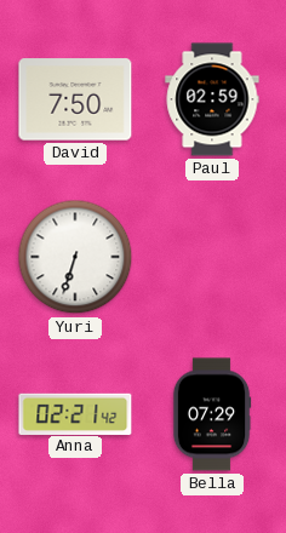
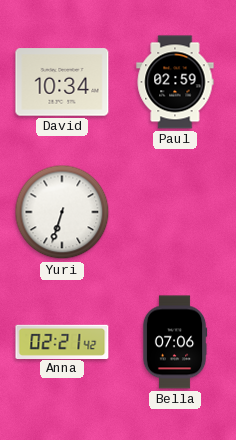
David: 7:50 -> 10:34
Bella: 07:29 -> 07:06
